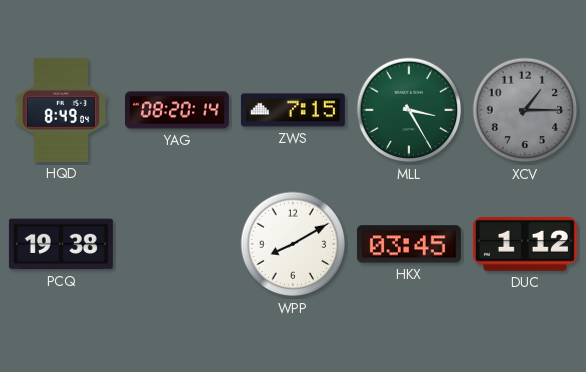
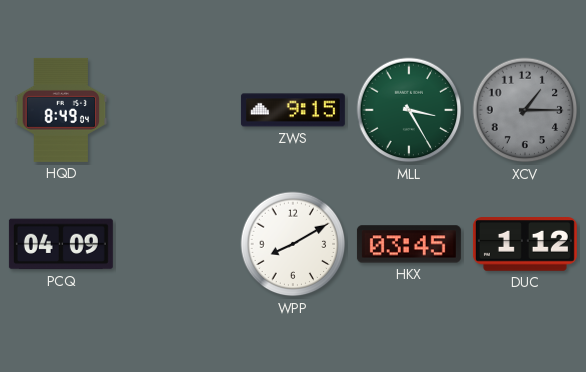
YAG: 08:20 -> none
ZWS: 7:15 -> 9:15
PCQ: 19:38 -> 04:09
